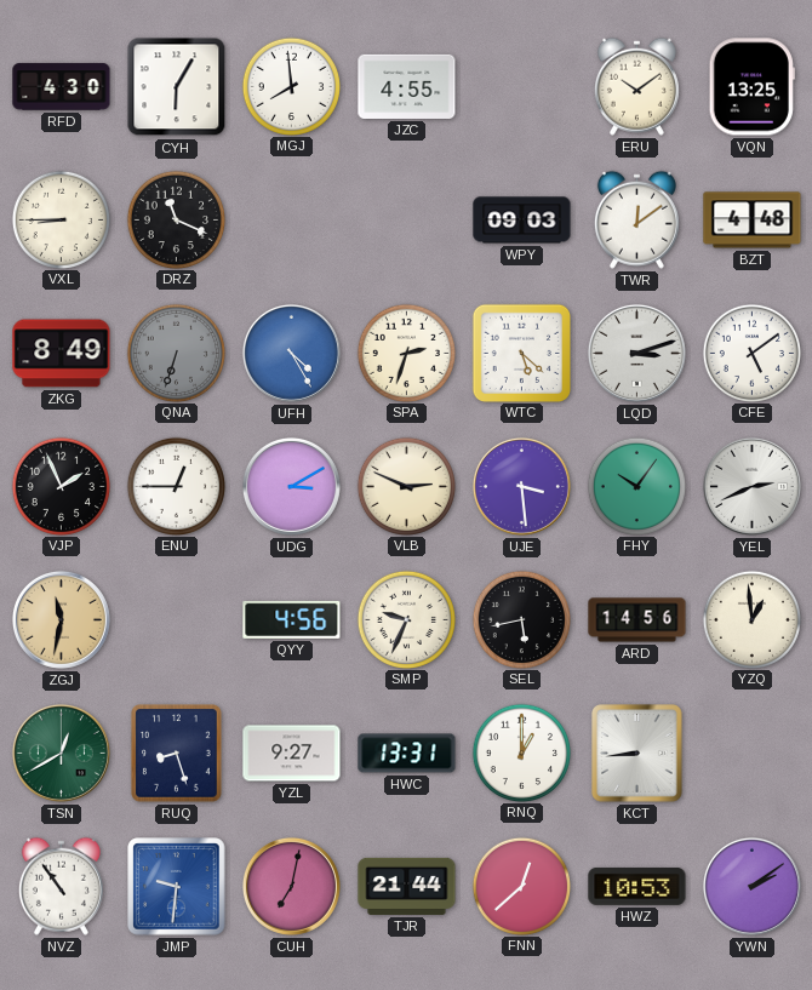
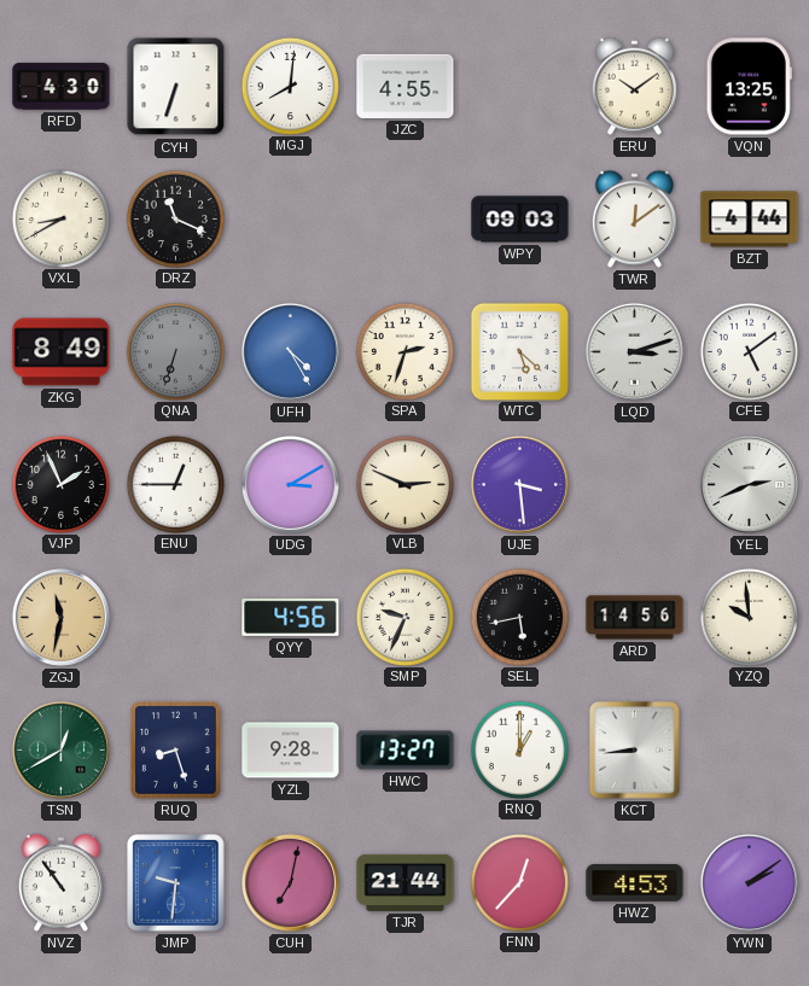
CYH: 6:05 -> 6:33
MGJ: 7:59 -> 8:01
VXL: 8:45 -> 8:40
BZT: 4:48 -> 4:44
FHY: 10:06 -> none
YZQ: 12:59 -> 9:59
YZL: 9:27 -> 9:28
HWC: 13:31 -> 13:27
FNN: 12:38 -> 12:37
HWZ: 10:53 -> 4:53
